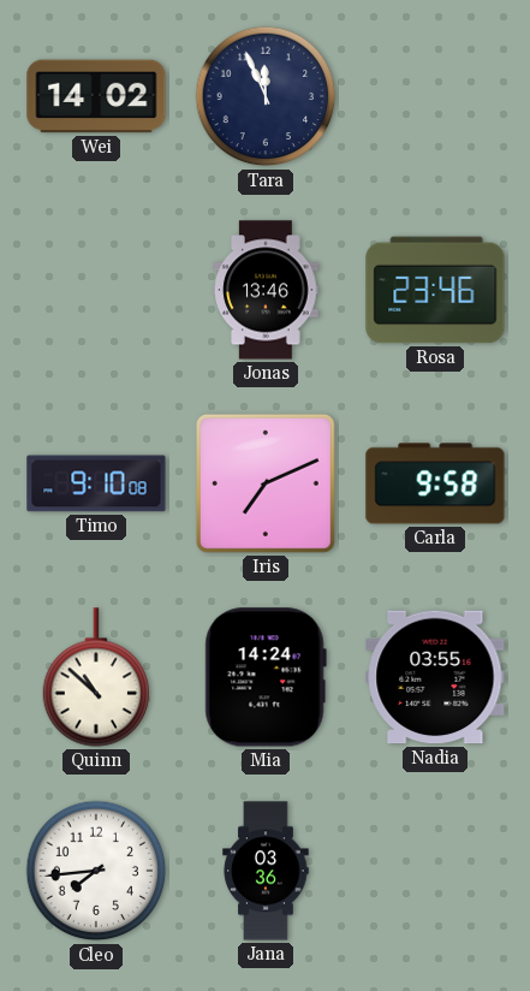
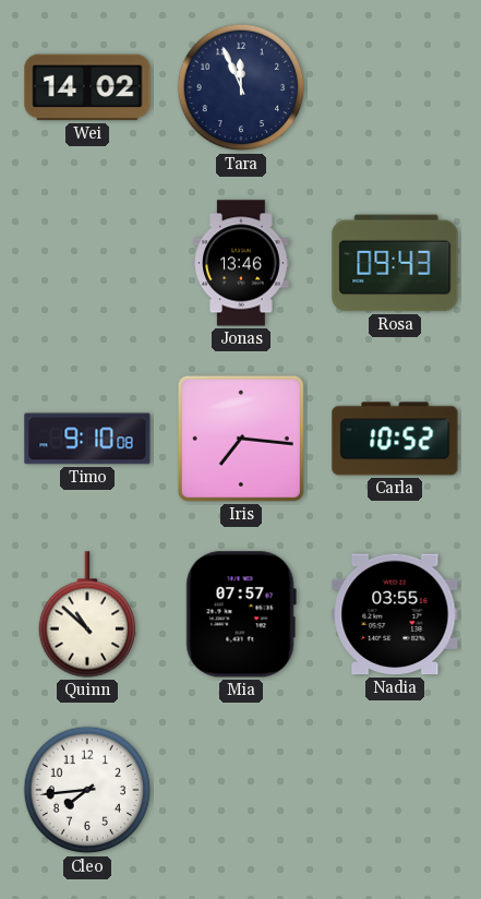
Rosa: 23:46 -> 09:43
Iris: 7:11 -> 7:16
Carla: 9:58 -> 10:52
Mia: 14:24 -> 07:57
Jana: 03:36 -> none
